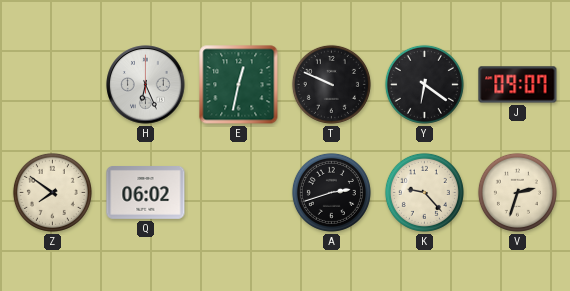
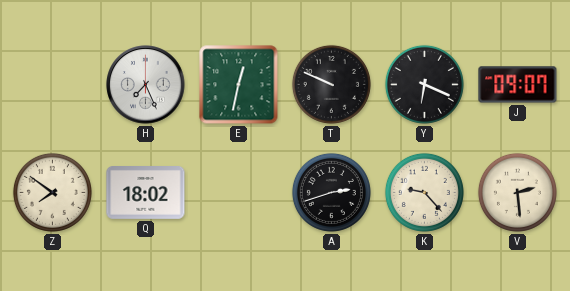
H: 6:26 -> 7:26
Y: 6:21 -> 6:19
Q: 06:02 -> 18:02
V: 2:33 -> 2:29
